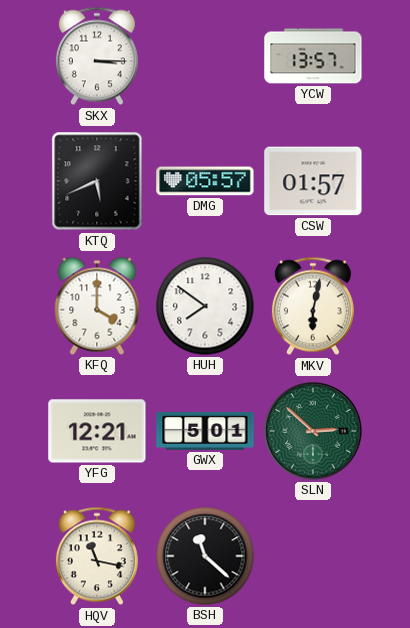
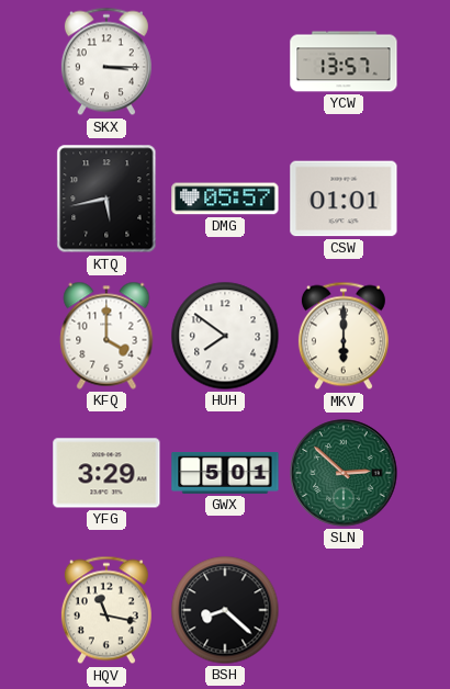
KTQ: 5:41 -> 5:43
CSW: 01:57 -> 01:01
MKV: 6:02 -> 6:00
YFG: 12:21 -> 3:29
BSH: 11:22 -> 8:22
